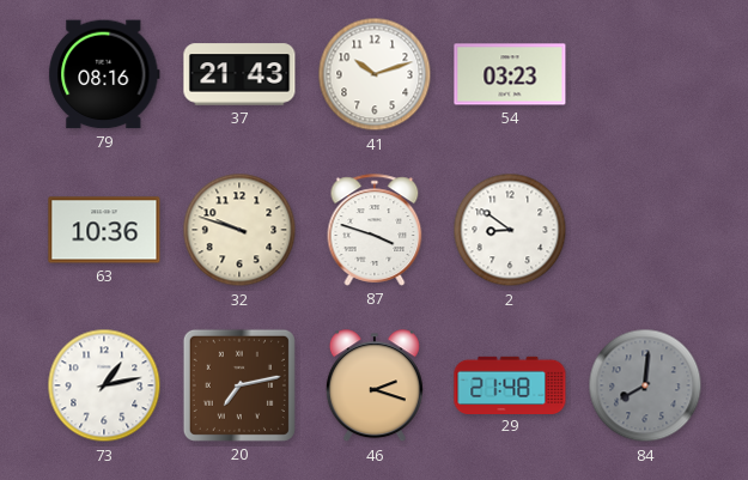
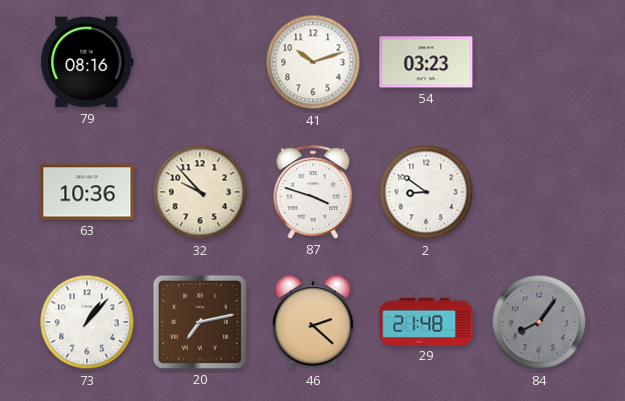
37: 21:43 -> none
32: 9:48 -> 9:53
73: 1:13 -> 1:07
46: 2:18 -> 2:22
84: 8:01 -> 8:06
